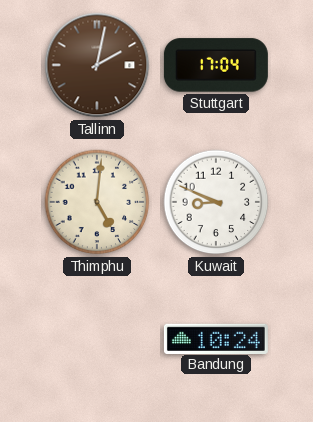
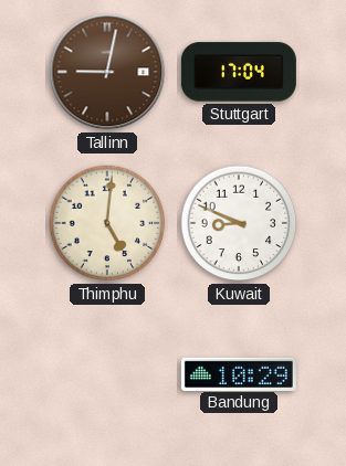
Tallinn: 2:02 -> 9:02
Bandung: 10:24 -> 10:29
